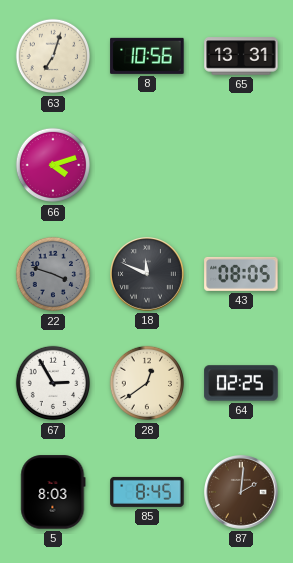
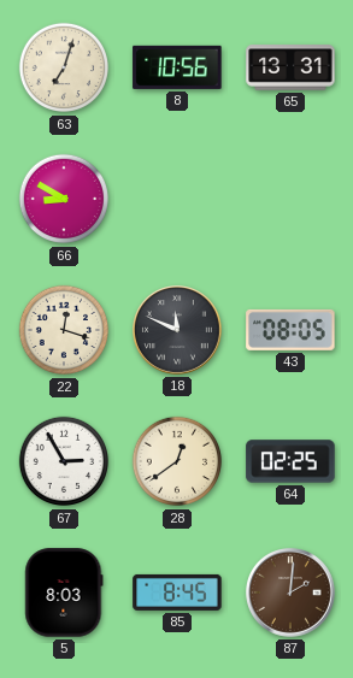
66: 4:12 -> 8:50
22: 3:48 -> 12:18
22 dial: grey -> cream
